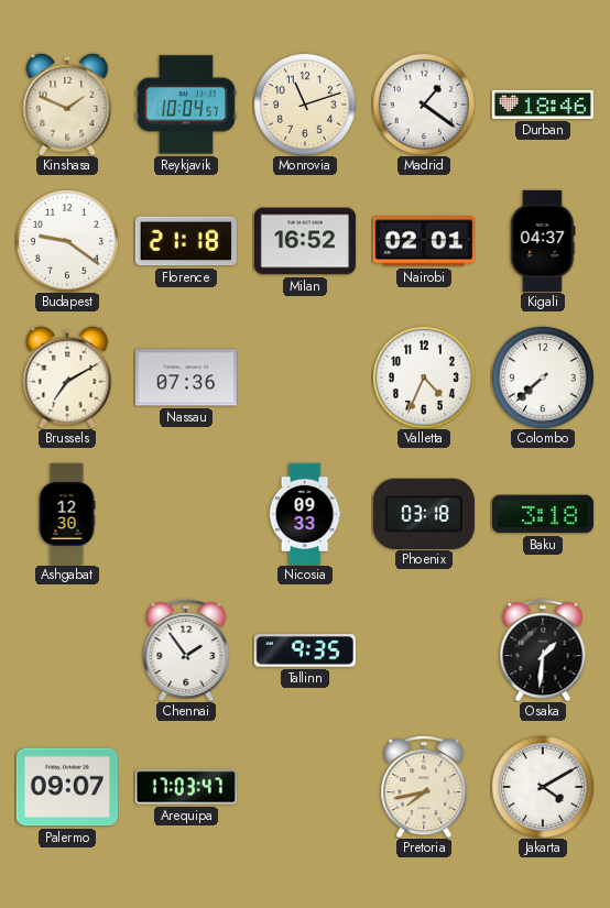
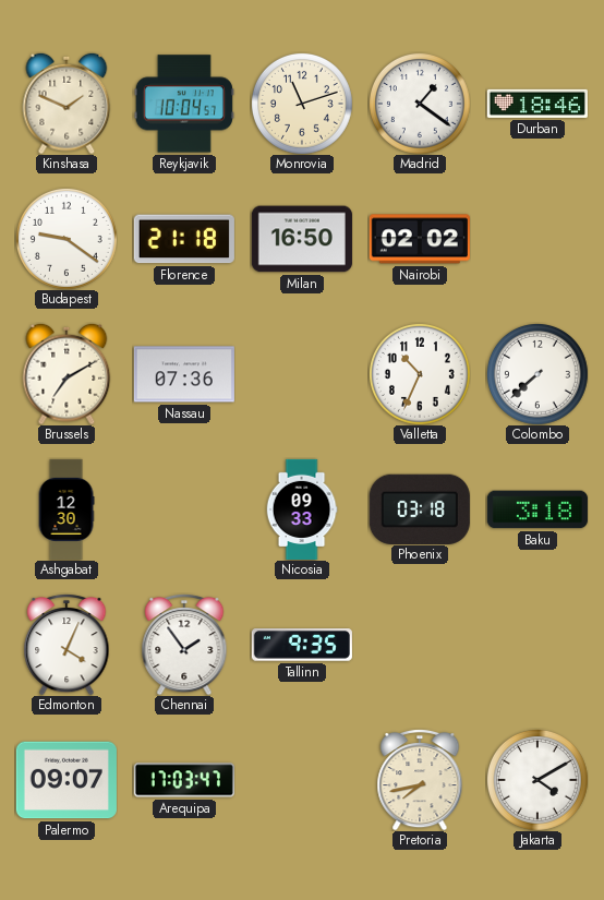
Milan: 16:52 -> 16:50
Nairobi: 02:01 -> 02:02
Kigali: 04:37 -> none
Valletta: 4:34 -> 10:34
Edmonton: none -> 4:04
Osaka: 1:31 -> none
